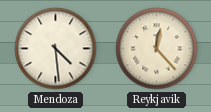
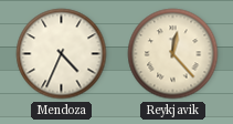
Mendoza: 4:29 -> 4:34
